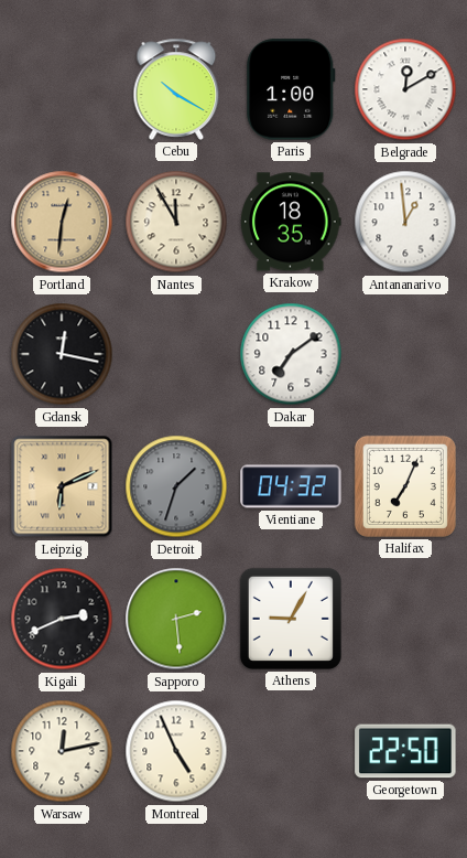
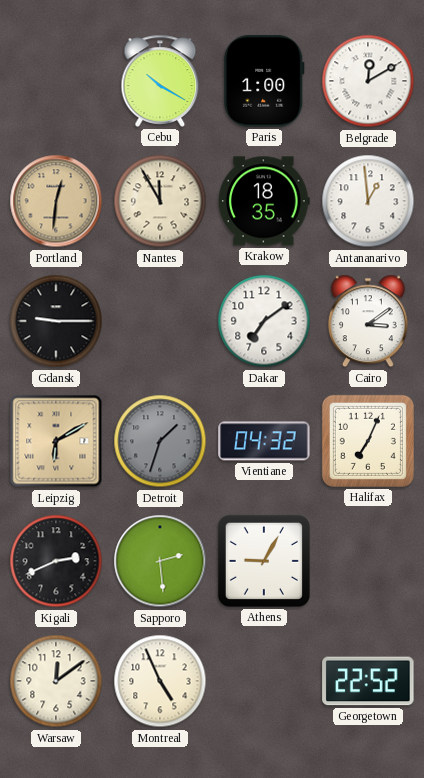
Gdansk: 12:17 -> 9:15
Cairo: none -> 3:09
Leipzig: 6:11 -> 6:10
Warsaw: 12:13 -> 12:09
Georgetown: 22:50 -> 22:52
